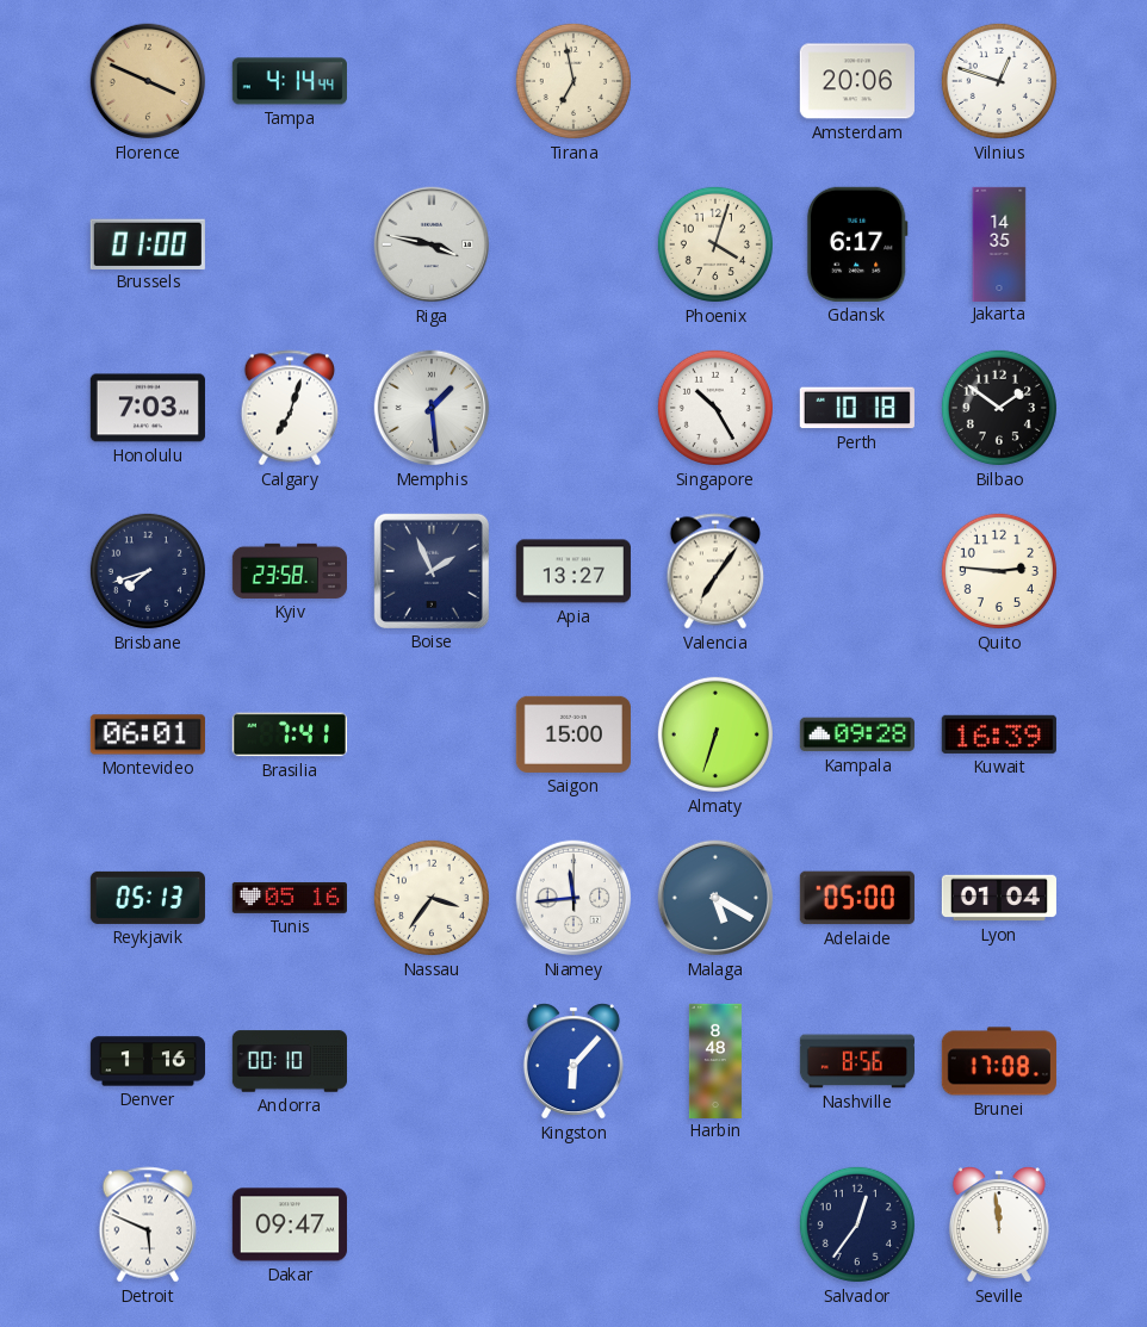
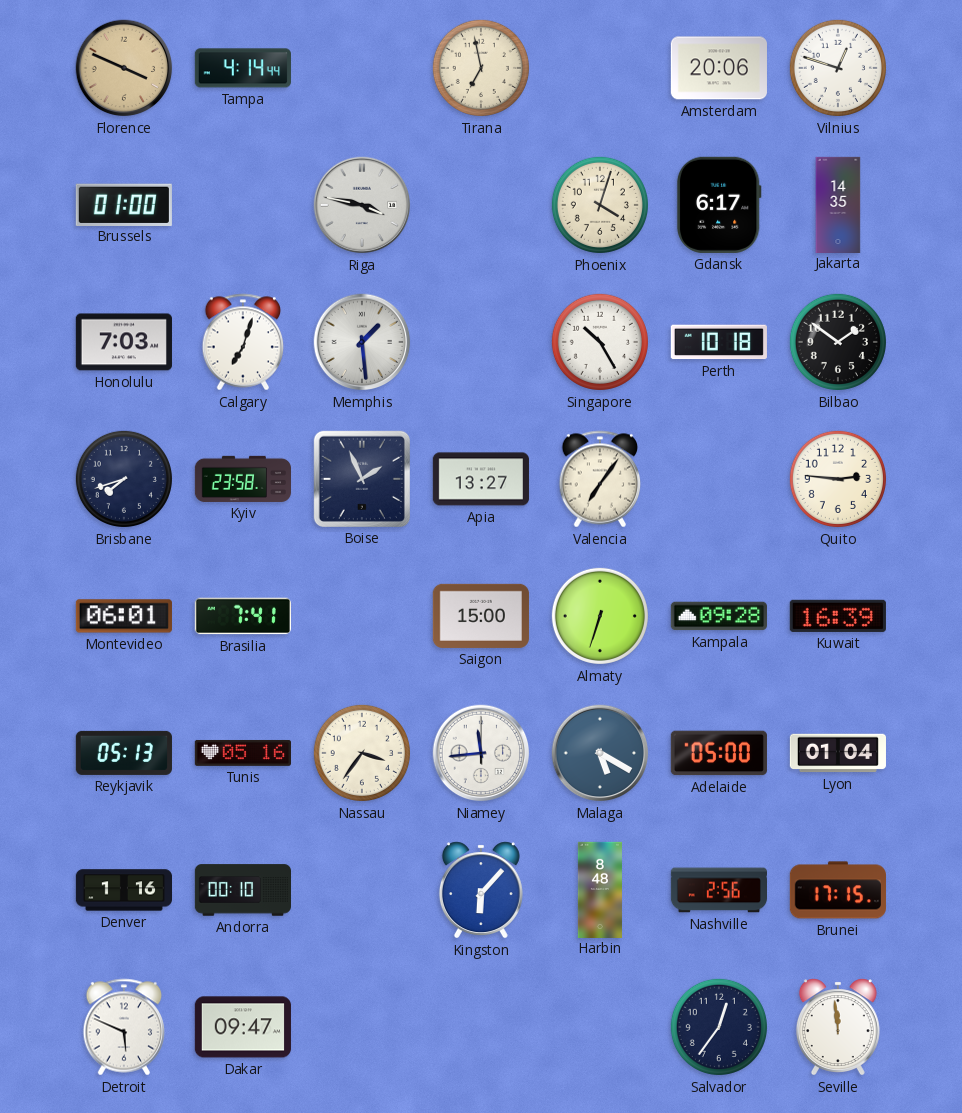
Nashville: 8:56 -> 2:56
Brunei: 17:08 -> 17:15
